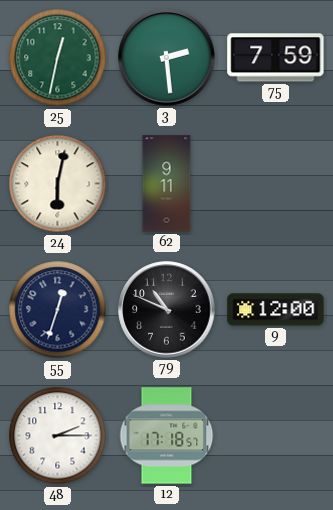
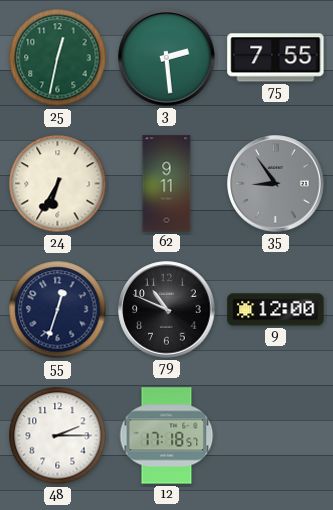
75: 7:59 -> 7:55
24: 6:02 -> 6:35
35: none -> 8:54
